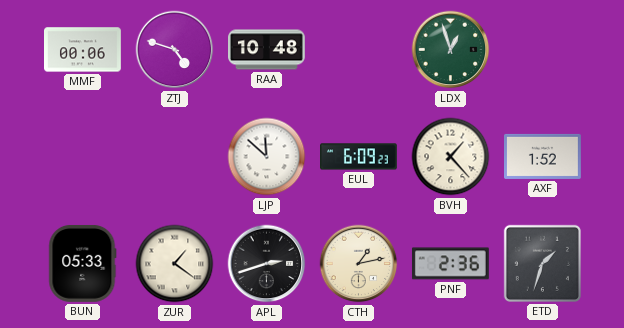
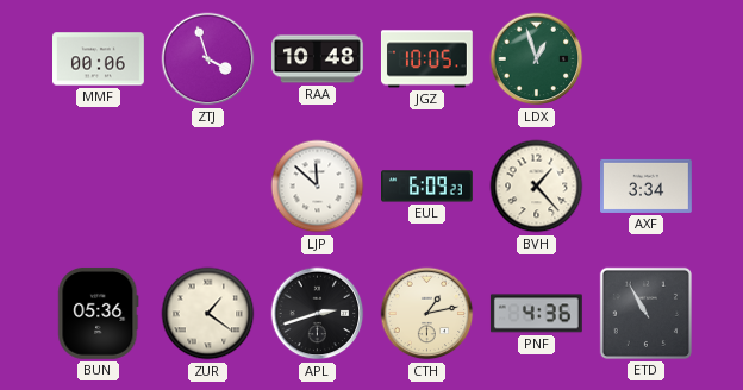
ZTJ: 4:48 -> 3:57
JGZ: none -> 10:05
AXF: 1:52 -> 3:34
BUN: 05:33 -> 05:36
PNF: 2:36 -> 4:36
ETD: 1:33 -> 10:55
